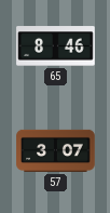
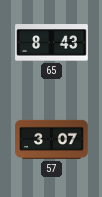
65: 8:46 -> 8:43
